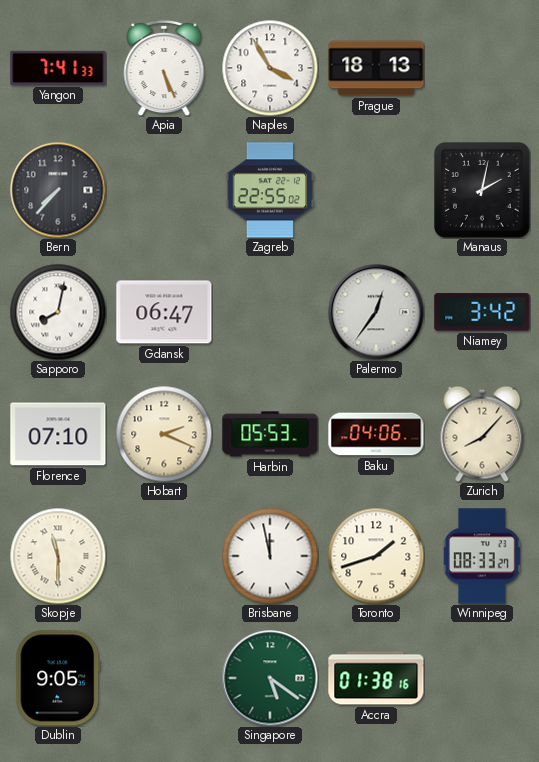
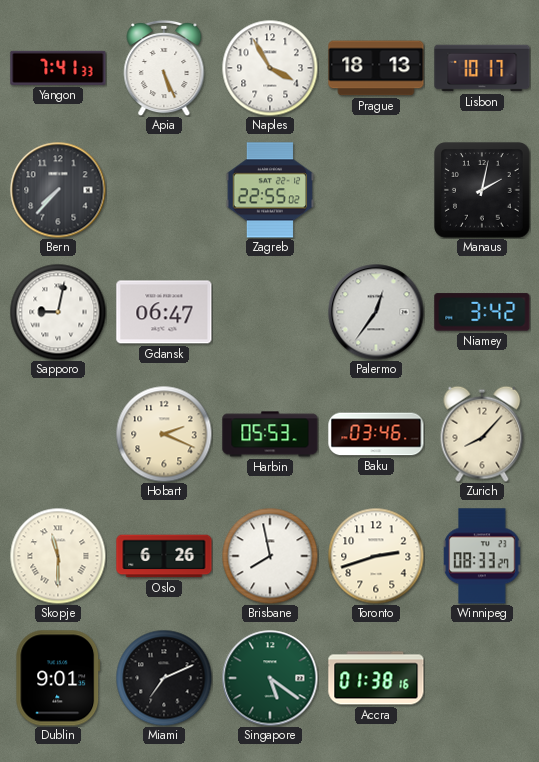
Lisbon: none -> 10:17
Sapporo: 8:02 -> 9:02
Florence: 07:10 -> none
Baku: 04:06 -> 03:46
Oslo: none -> 6:26
Brisbane: 11:58 -> 7:58
Toronto: 1:42 -> 2:42
Dublin: 9:05 -> 9:01
Miami: none -> 7:11
